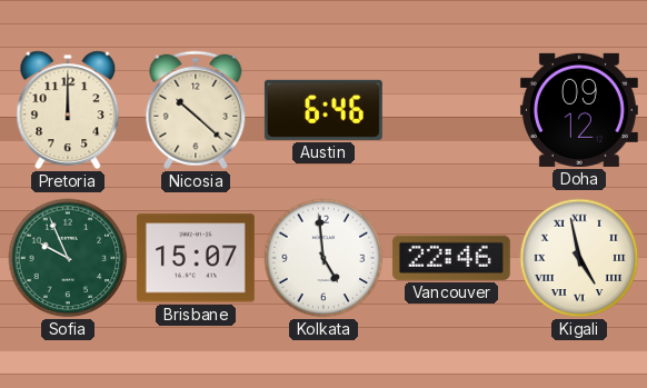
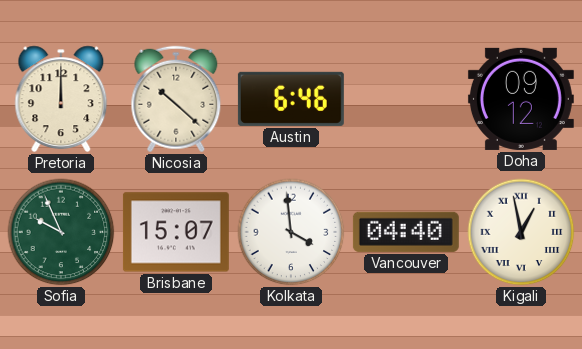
Kolkata: 4:59 -> 3:59
Vancouver: 22:46 -> 04:40
Kigali: 4:58 -> 12:58
